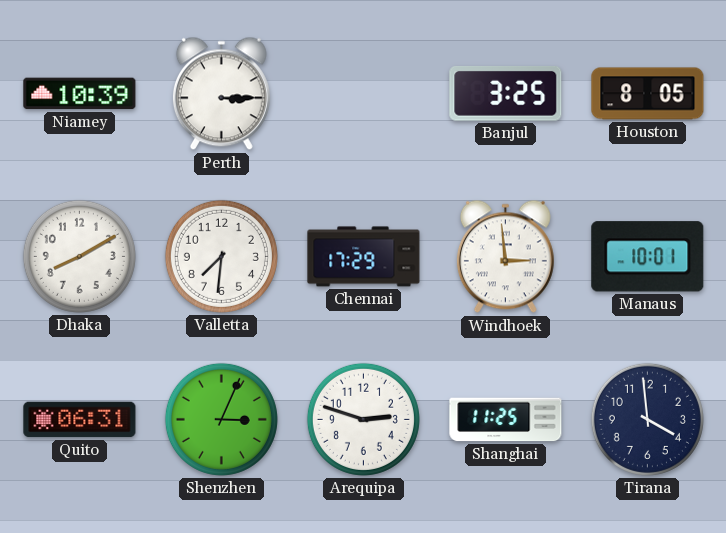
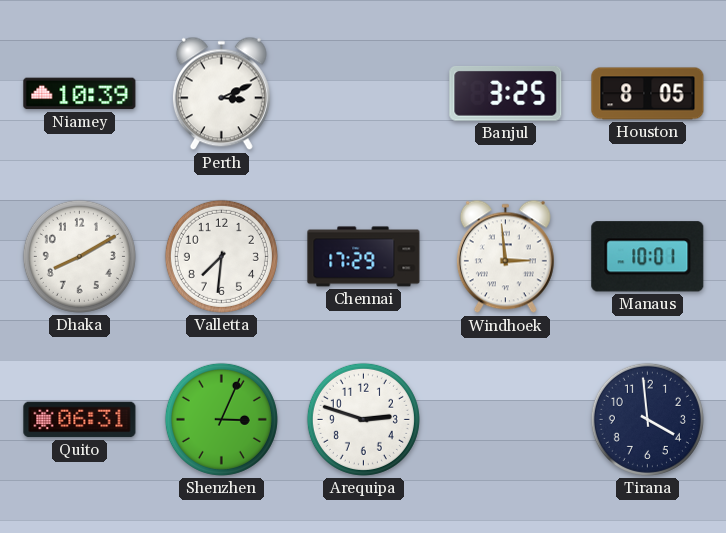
Perth: 3:15 -> 3:11
Shanghai: 11:25 -> none
